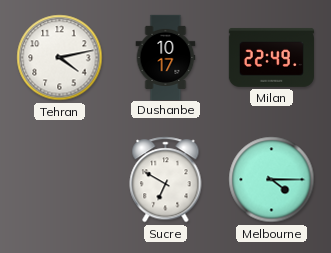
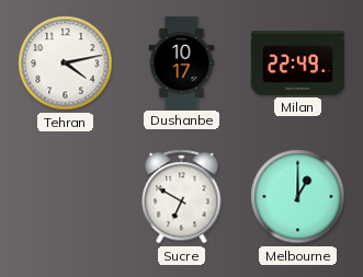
Melbourne: 4:15 -> 1:00
